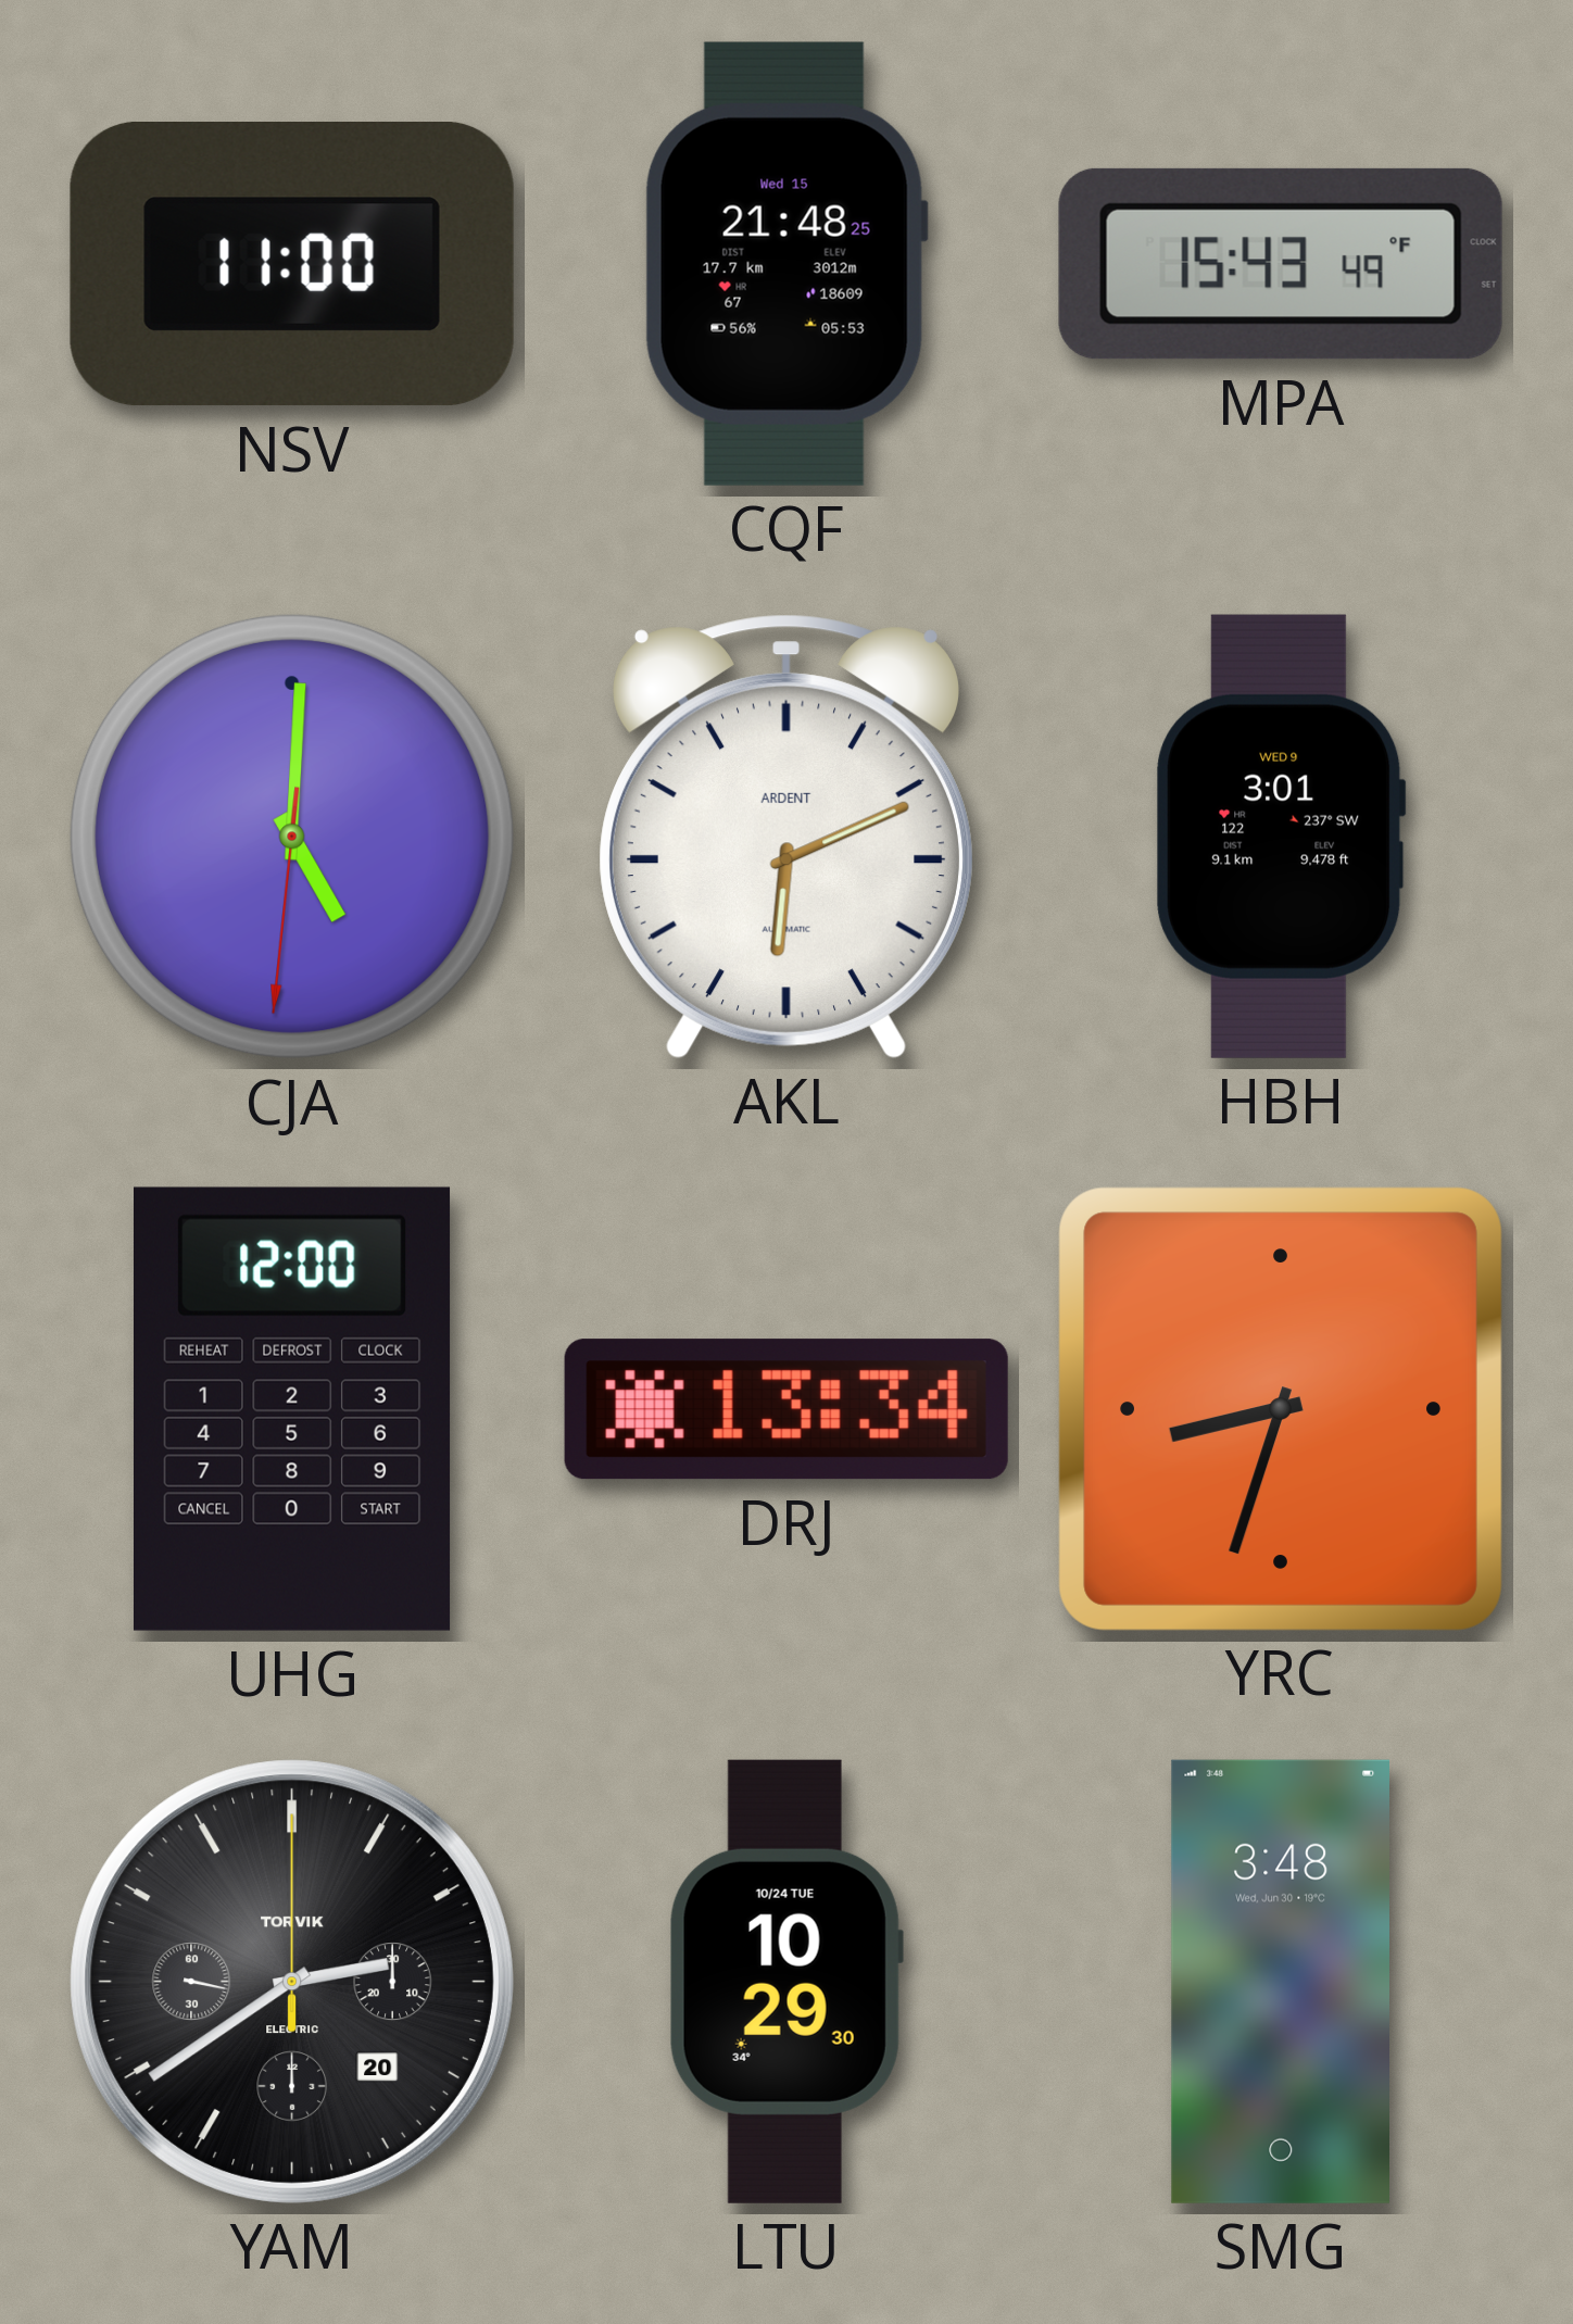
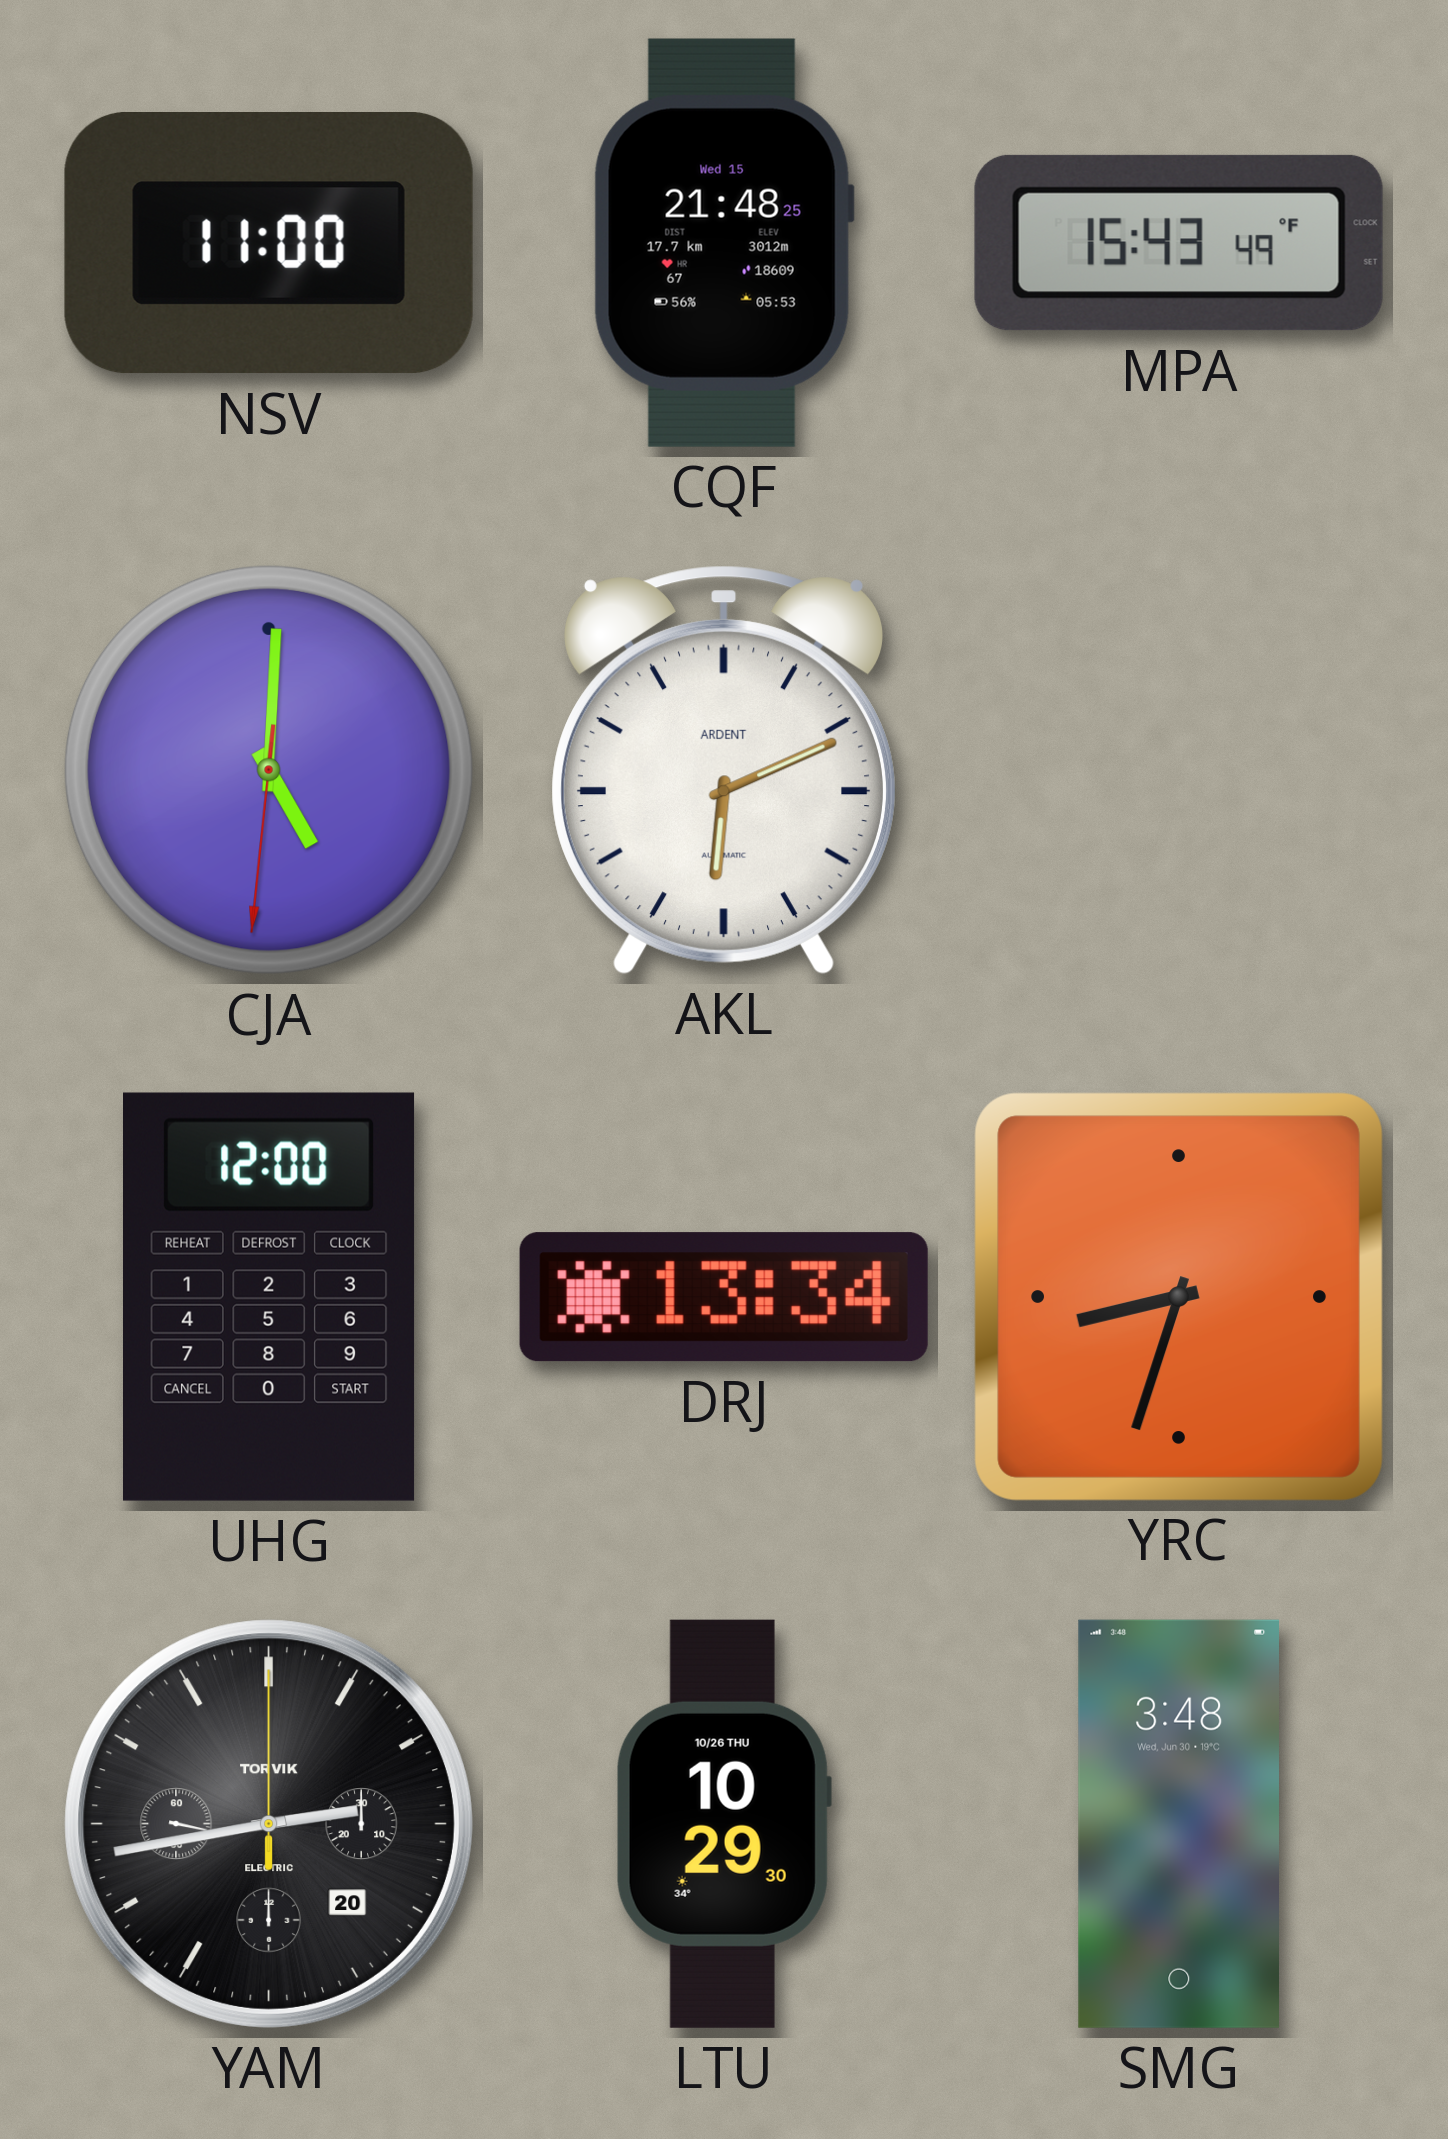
HBH: 3:01 -> none
YAM: 2:39 -> 2:43
LTU date: 10/24 TUE -> 10/26 THU
